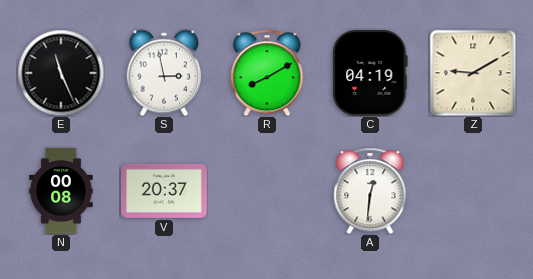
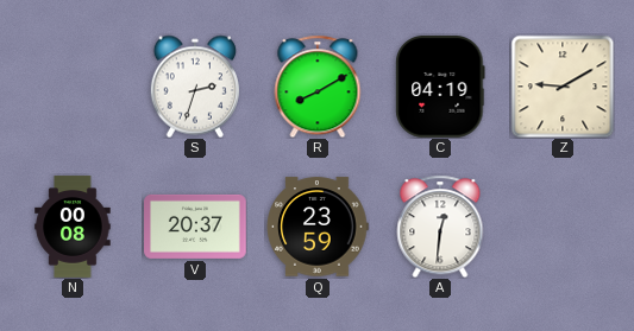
E: 11:26 -> none
S: 2:58 -> 2:33
Q: none -> 23:59
